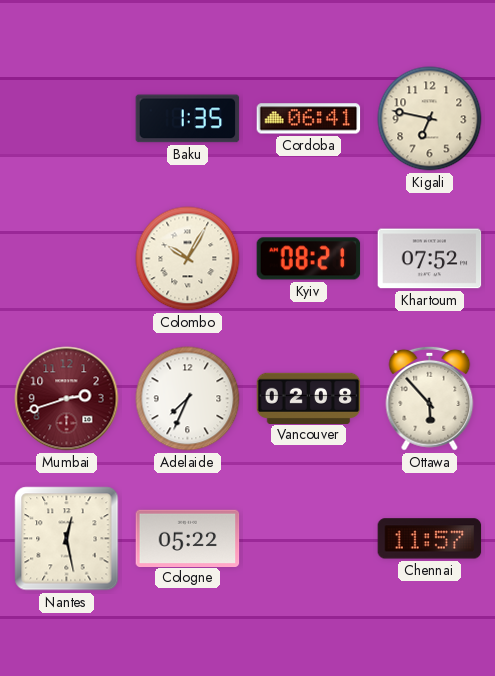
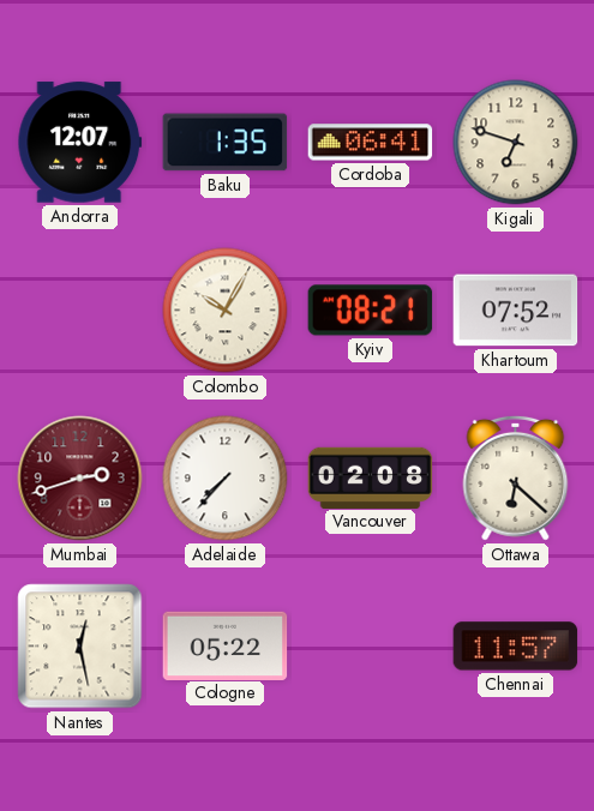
Andorra: none -> 12:07
Kigali: 6:47 -> 6:48
Adelaide: 7:34 -> 7:37
Ottawa: 5:53 -> 6:22
